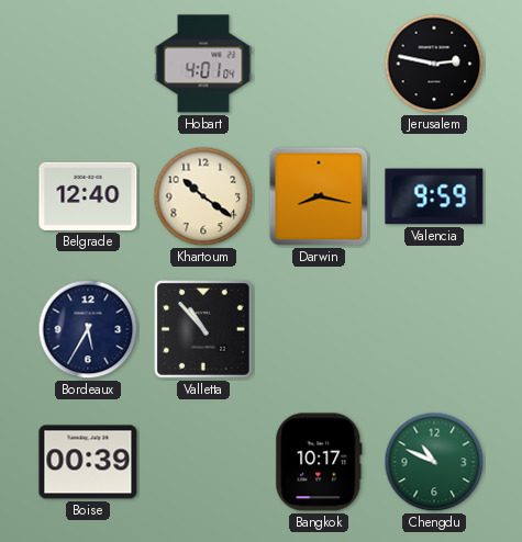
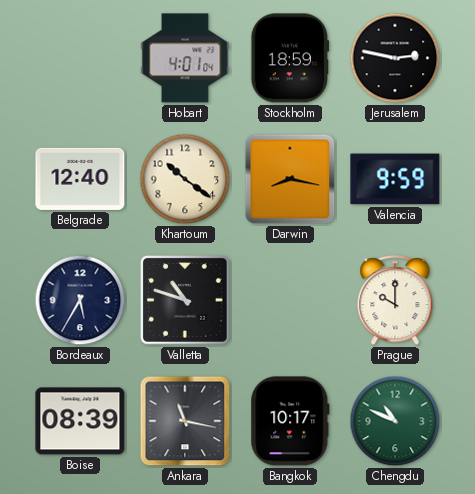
Stockholm: none -> 18:59
Valletta: 10:53 -> 10:48
Prague: none -> 10:00
Boise: 00:39 -> 08:39
Ankara: none -> 11:17
